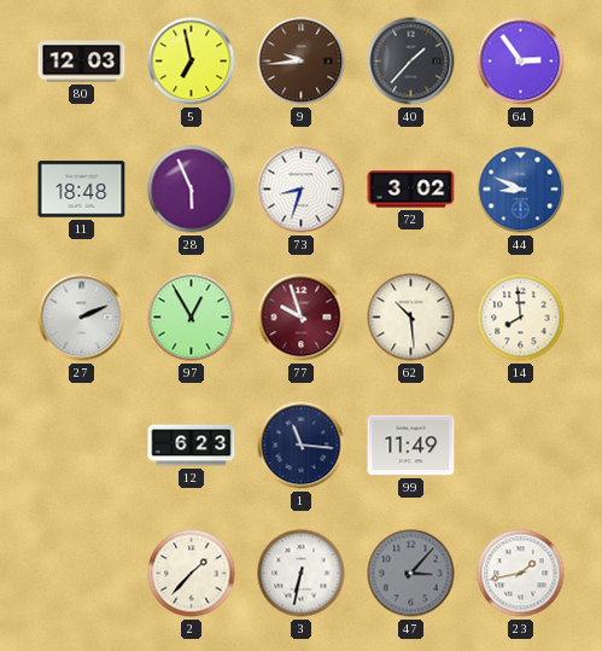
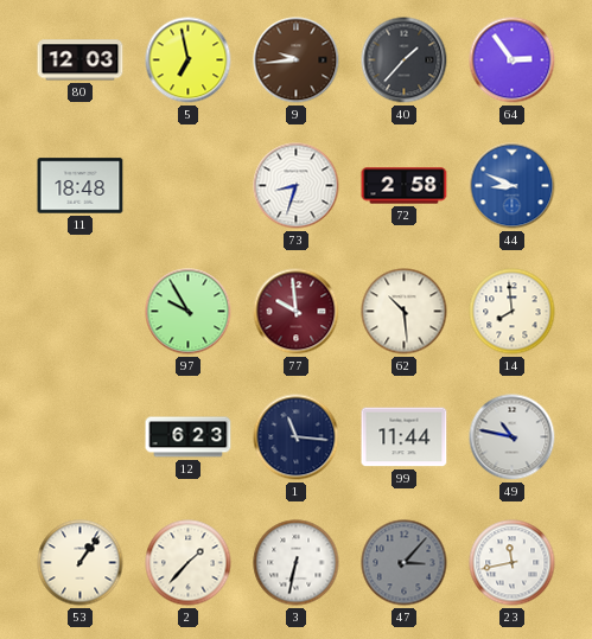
28: 5:56 -> none
72: 3:02 -> 2:58
27: 2:11 -> none
97: 12:55 -> 9:55
77: 9:57 -> 9:59
99: 11:49 -> 11:44
49: none -> 10:47
53: none -> 1:06
23: 1:43 -> 11:43
